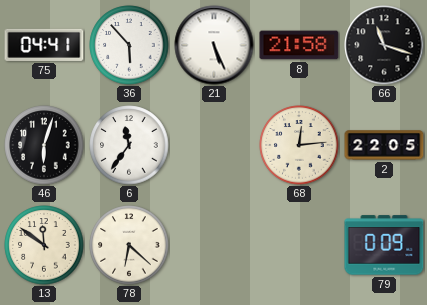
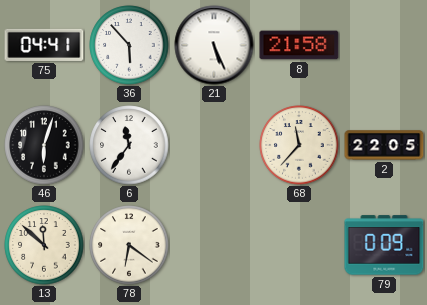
66: 11:18 -> none
68: 12:14 -> 11:37
13: 11:51 -> 11:52
78: 6:22 -> 6:21
